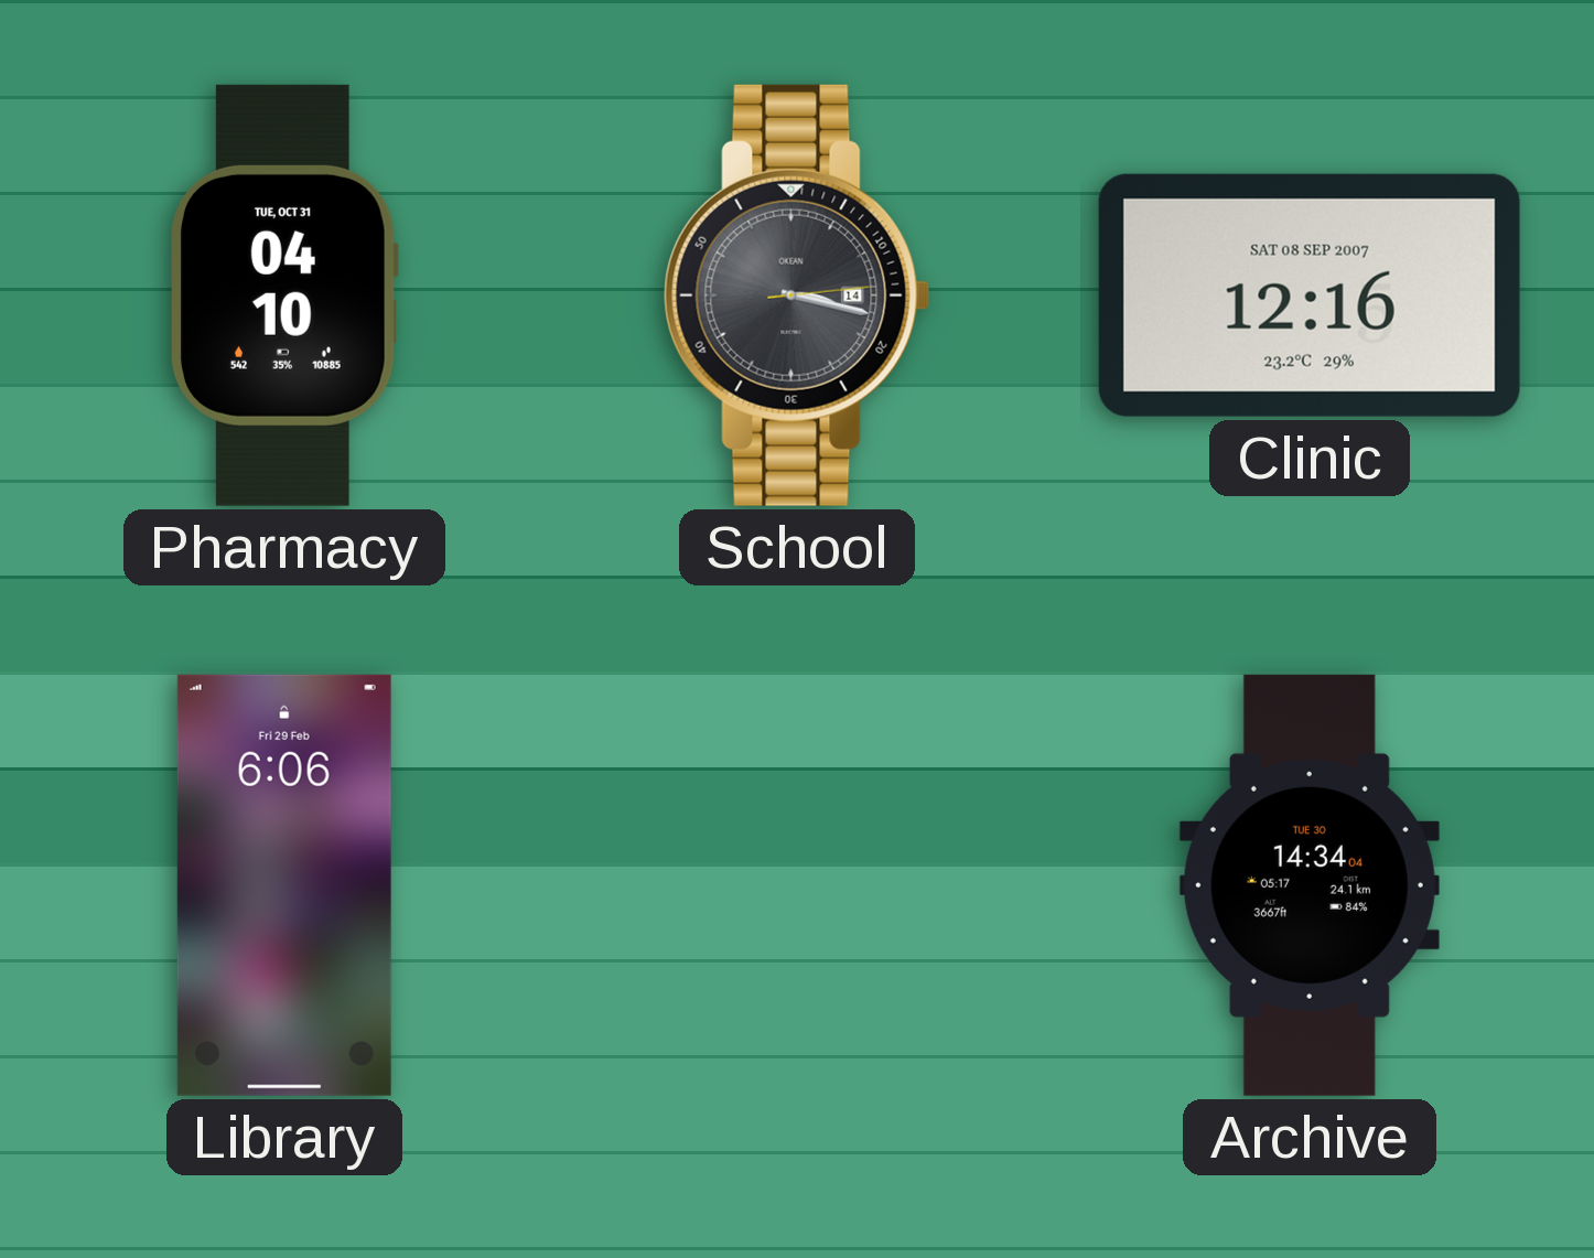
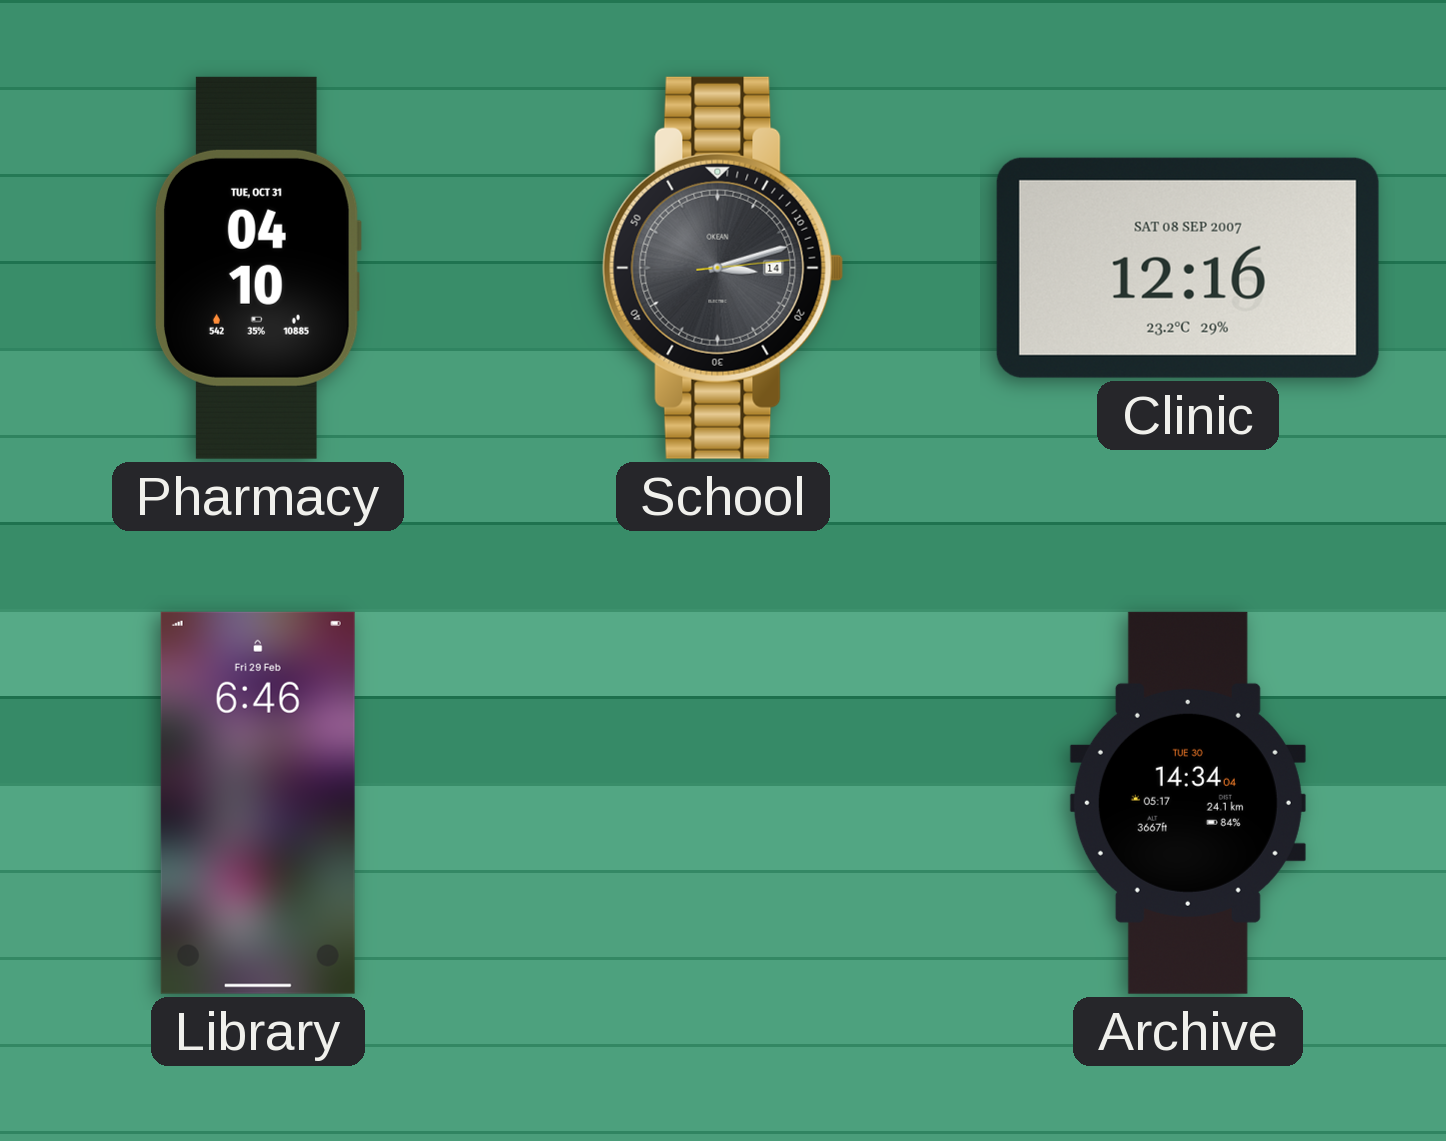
School: 3:17 -> 3:12
Library: 6:06 -> 6:46
